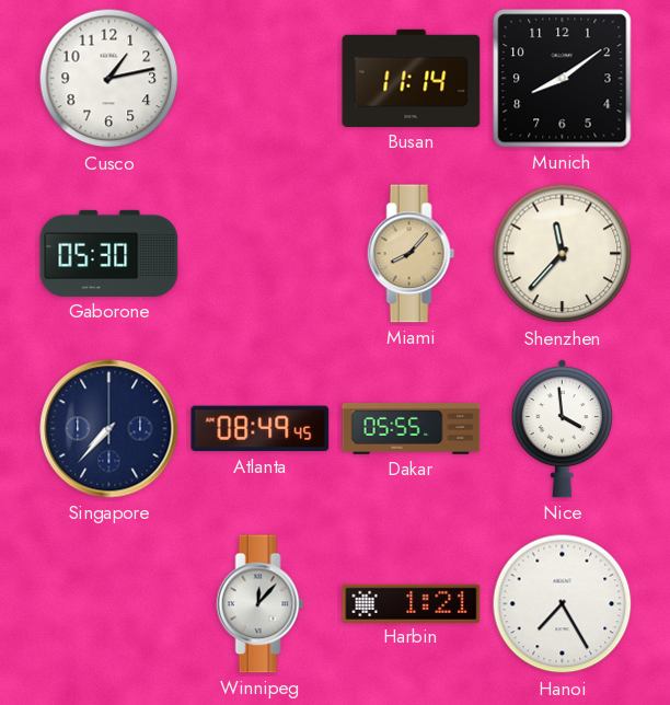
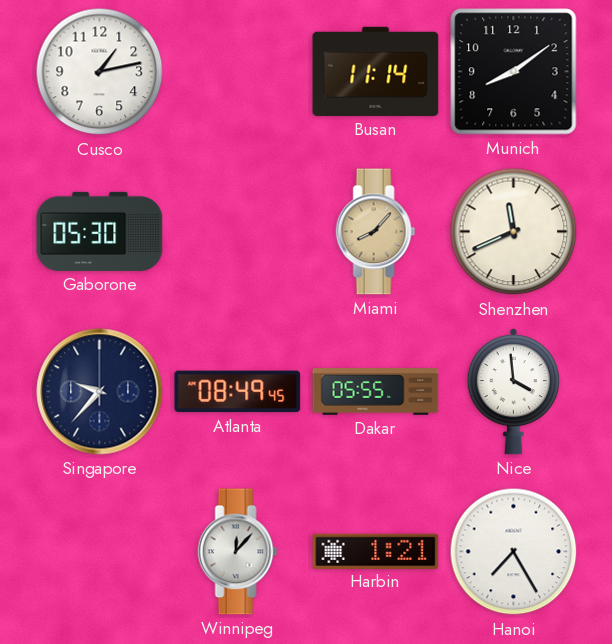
Shenzhen: 11:37 -> 11:41
Singapore: 7:37 -> 9:37
